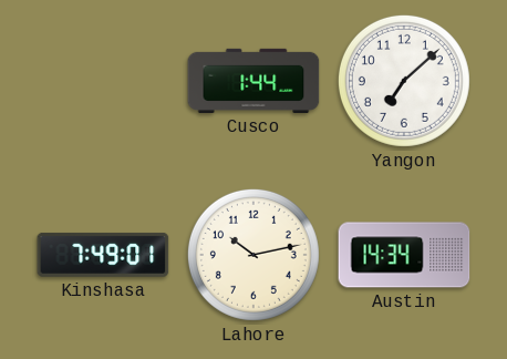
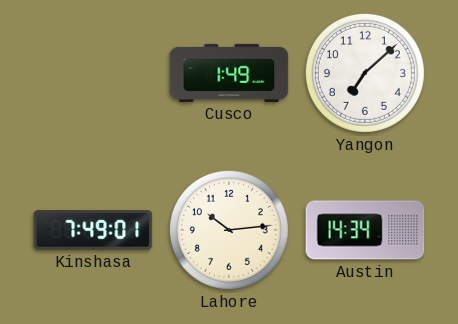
Cusco: 1:44 -> 1:49
Lahore: 10:13 -> 10:14
